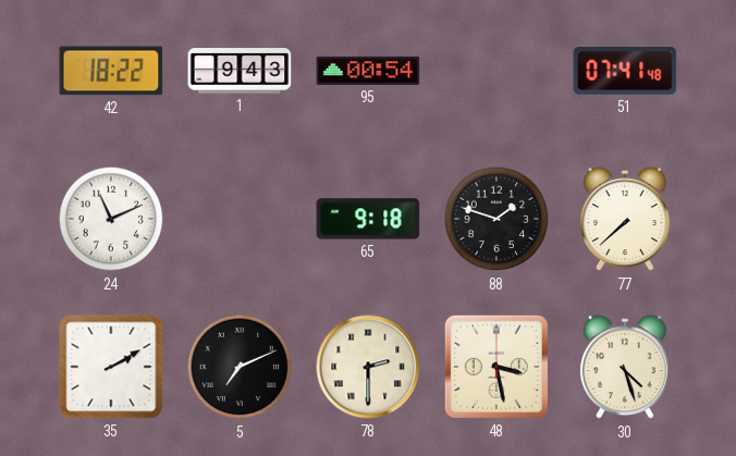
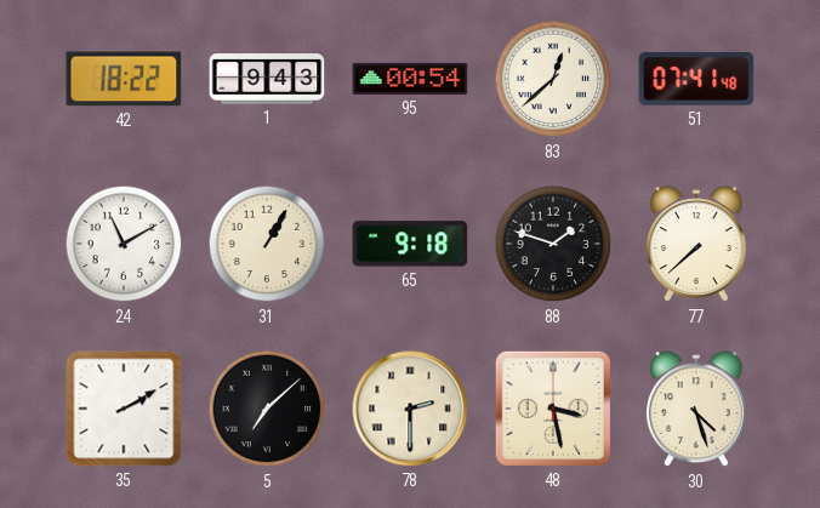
83: none -> 12:38
24: 11:11 -> 11:10
31: none -> 1:05
5: 7:11 -> 7:08
